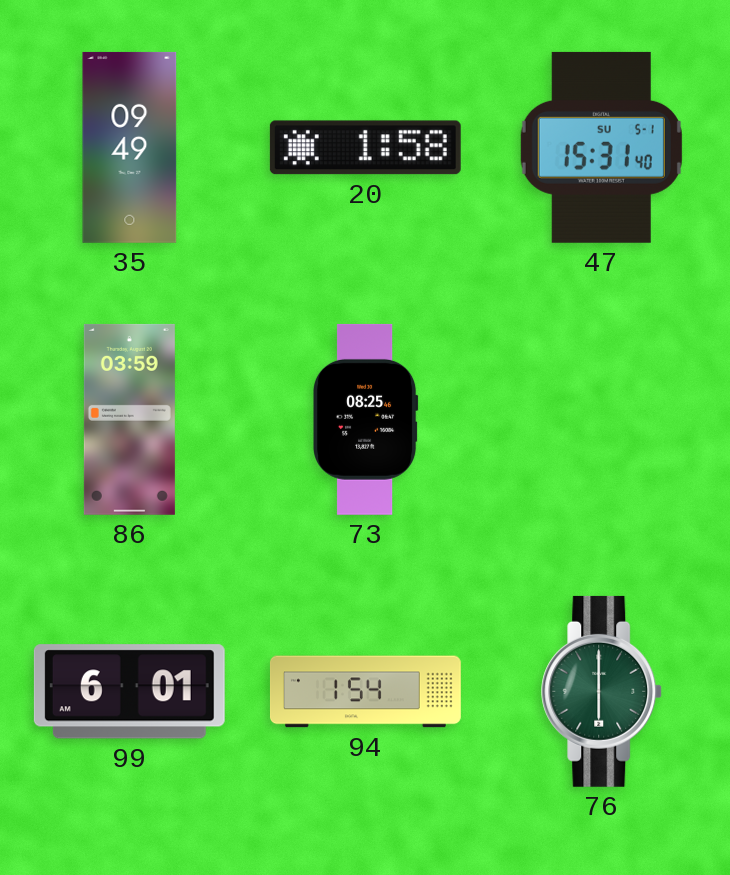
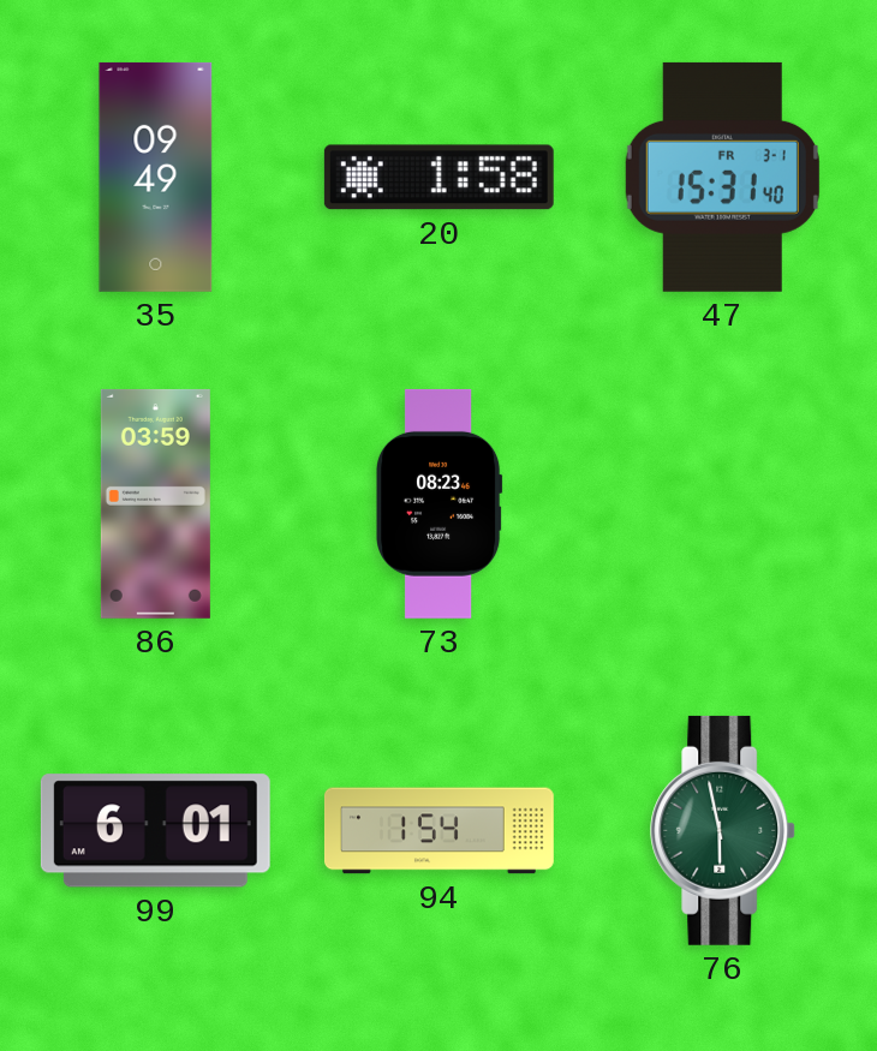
47 date: SU 5-1 -> FR 3-1
73: 08:25 -> 08:23
76: 6:00 -> 5:58
